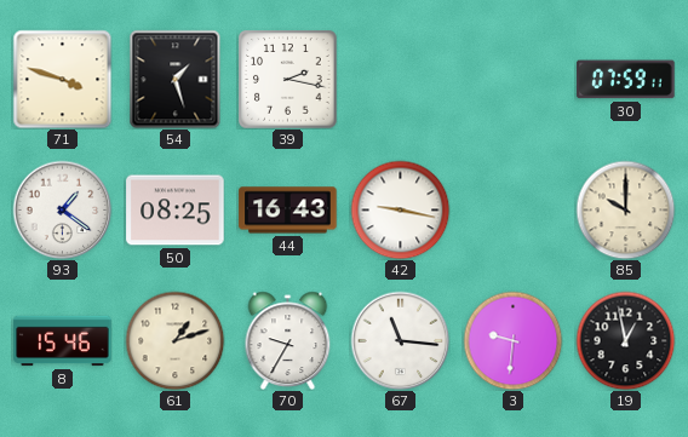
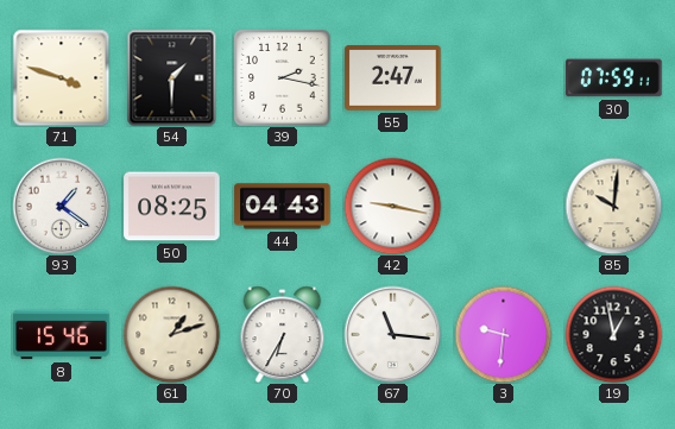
54: 1:27 -> 1:30
55: none -> 2:47
44: 16:43 -> 04:43
85: 10:00 -> 10:01
70: 9:35 -> 6:35
